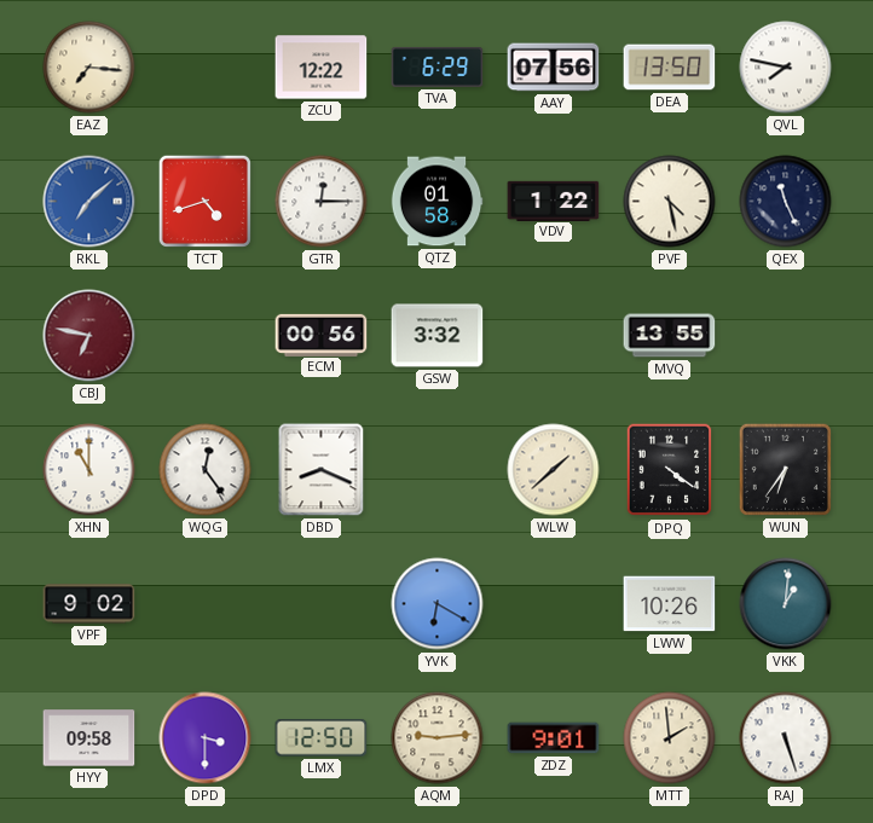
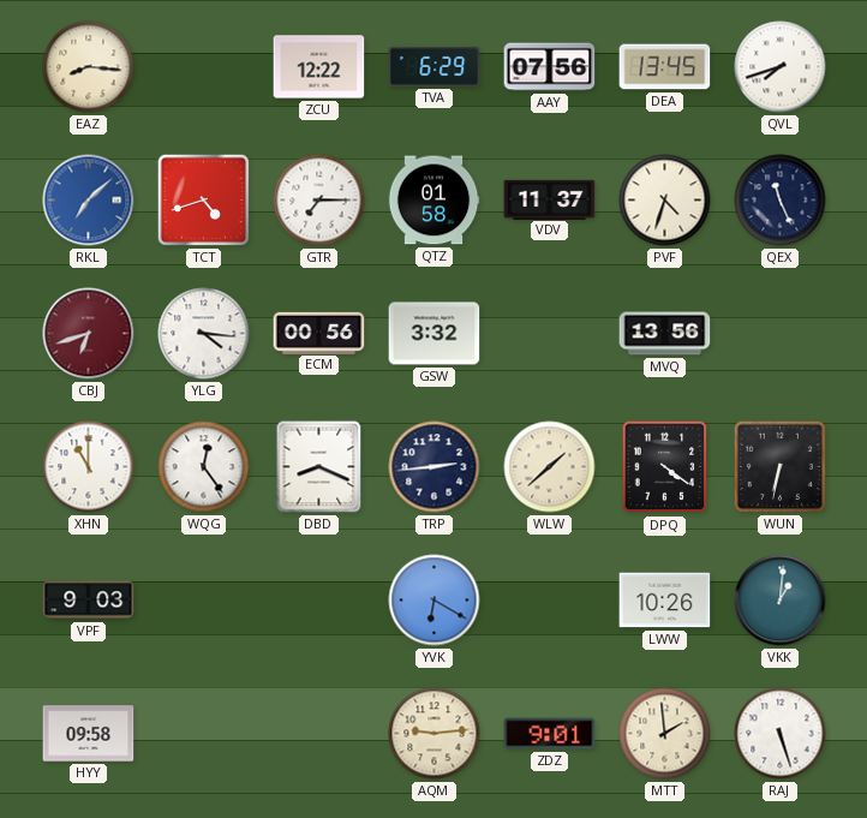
EAZ: 7:16 -> 8:16
DEA: 13:50 -> 13:45
QVL: 7:47 -> 7:42
GTR: 12:15 -> 7:15
VDV: 1:22 -> 11:37
PVF: 4:28 -> 4:33
CBJ: 6:47 -> 6:42
YLG: none -> 4:16
MVQ: 13:55 -> 13:56
TRP: none -> 2:44
WUN: 6:36 -> 6:32
VPF: 9:02 -> 9:03
DPD: 3:30 -> none
LMX: 12:50 -> none
